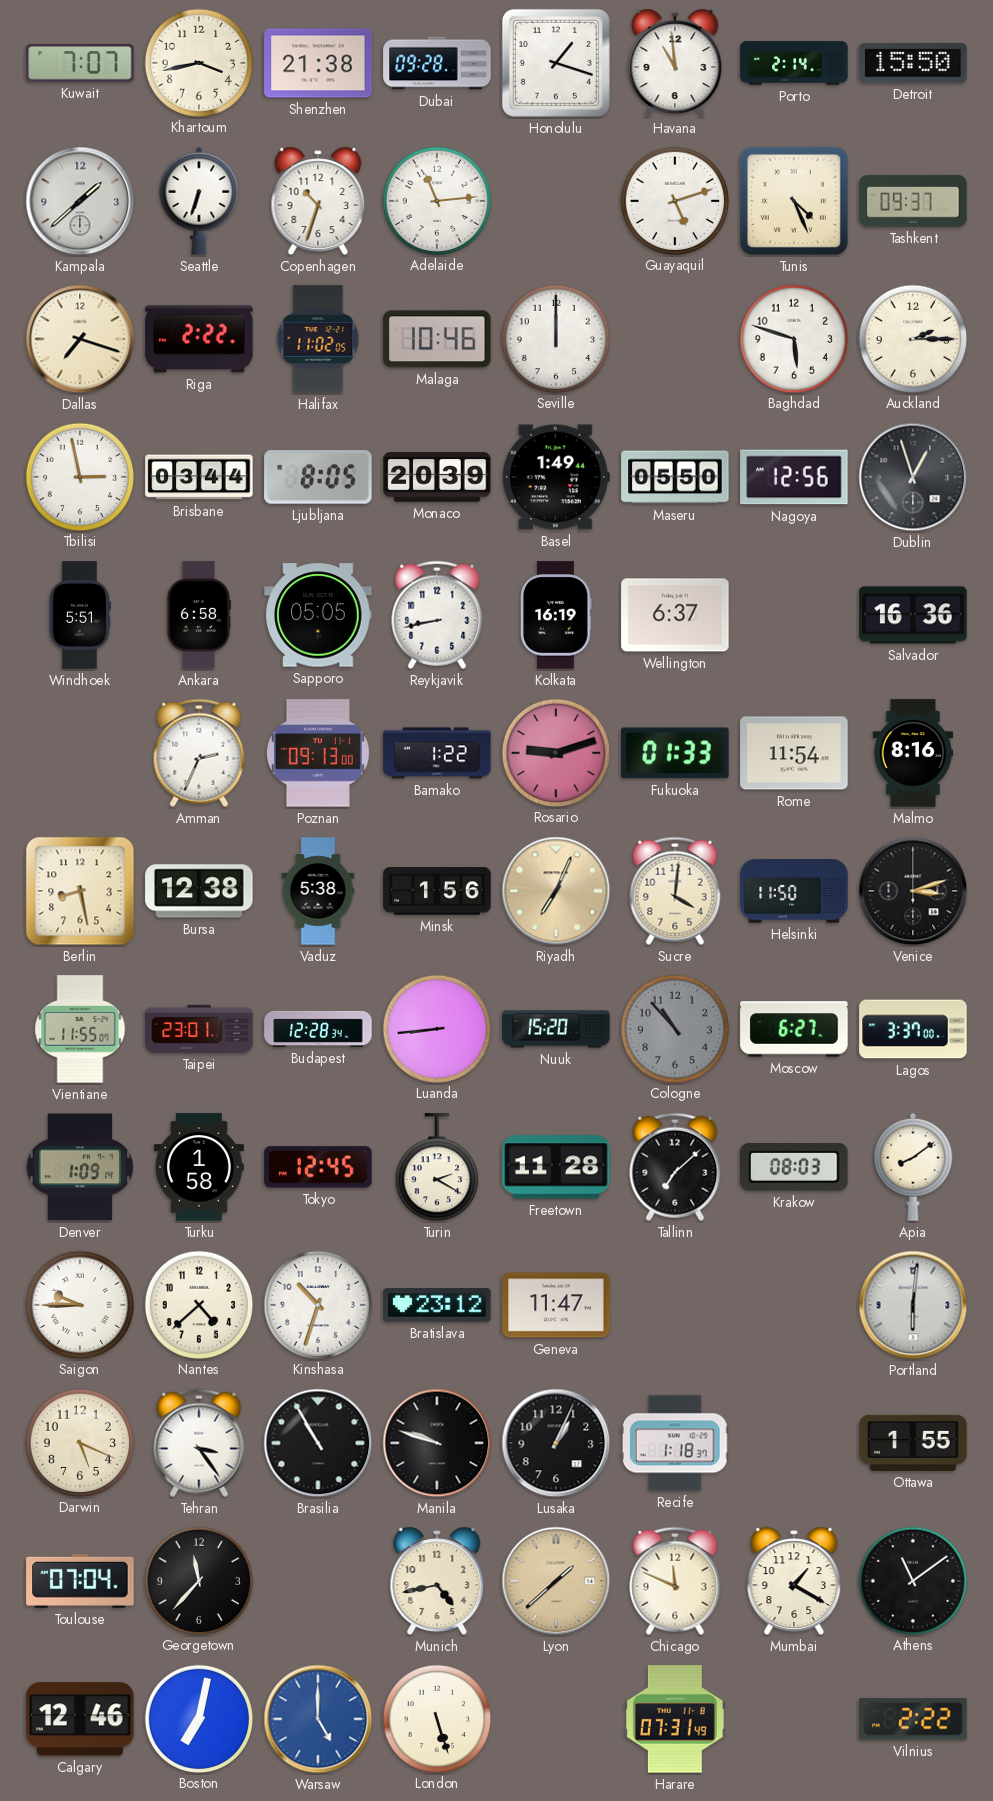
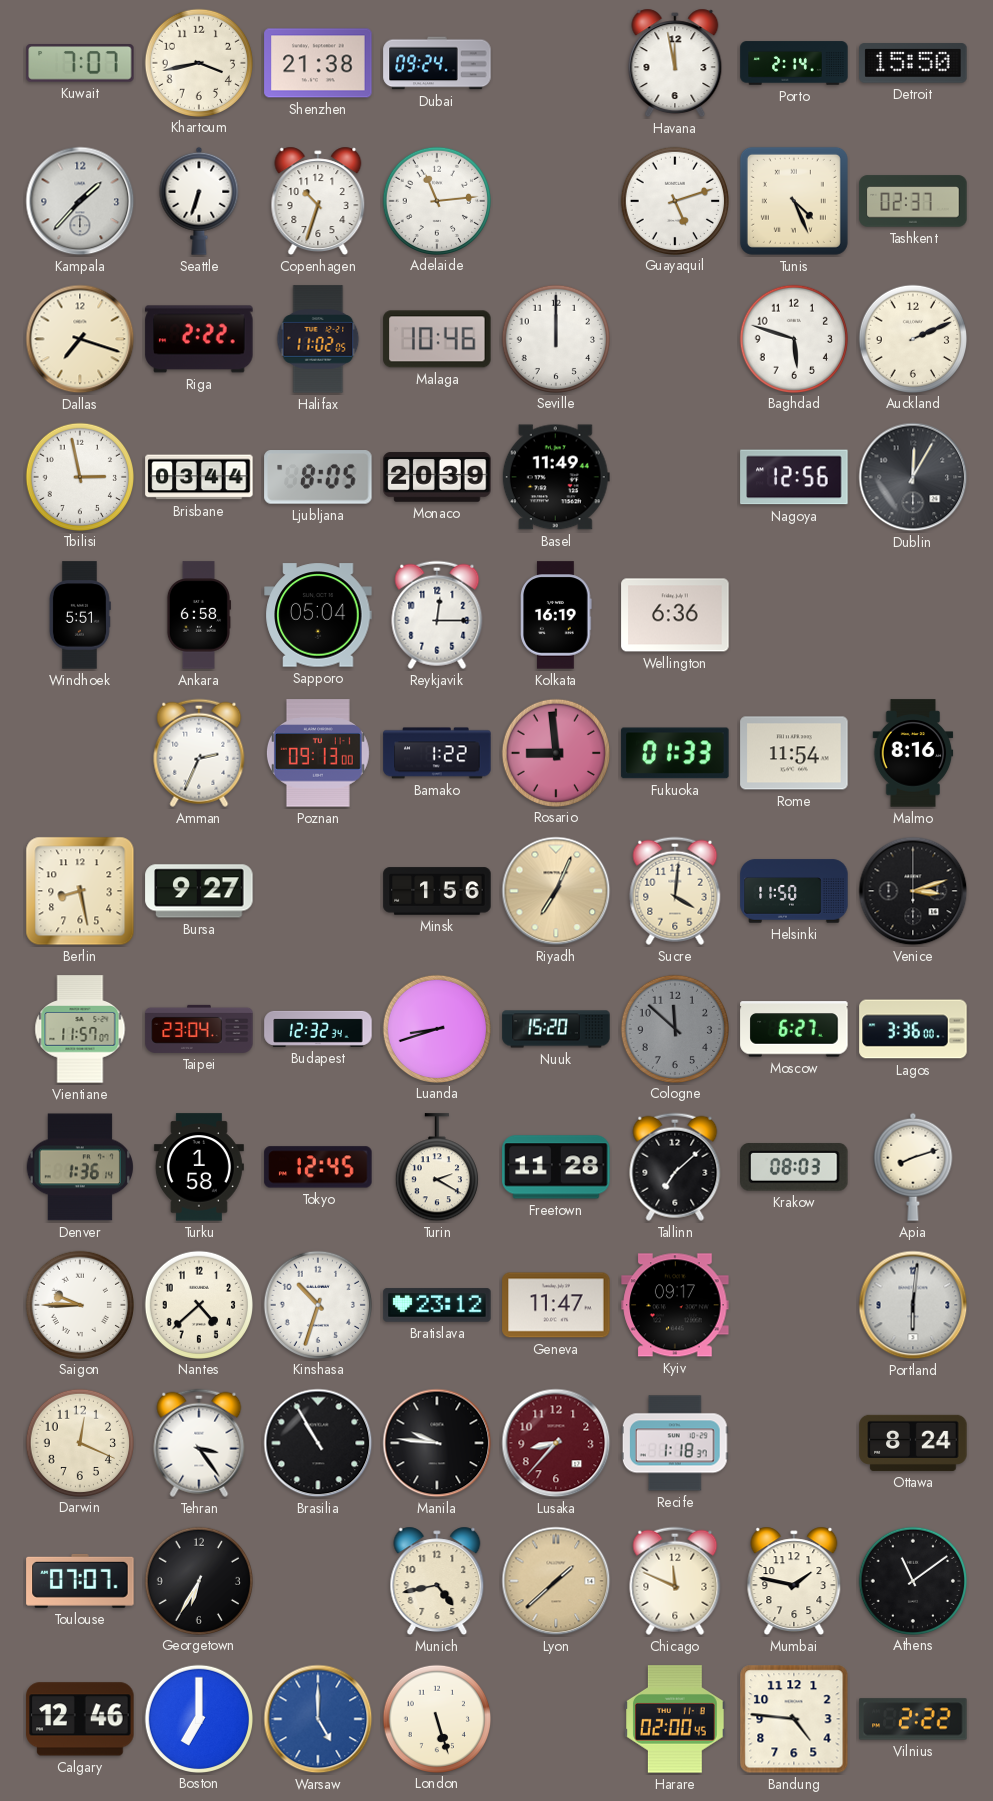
Dubai: 09:28 -> 09:24
Honolulu: 1:18 -> none
Havana: 10:59 -> 11:58
Kampala: 1:38 -> 1:37
Tashkent: 09:37 -> 02:37
Auckland: 2:15 -> 2:11
Basel: 1:49 -> 11:49
Maseru: 05:50 -> none
Dublin: 12:57 -> 12:05
Sapporo: 05:05 -> 05:04
Reykjavik: 8:43 -> 12:15
Wellington: 6:37 -> 6:36
Salvador: 16:36 -> none
Rosario: 9:12 -> 8:59
Bursa: 12:38 -> 9:27
Vaduz: 5:38 -> none
Vientiane: 11:55 -> 11:57
Taipei: 23:01 -> 23:04
Budapest: 12:28 -> 12:32
Luanda: 8:44 -> 8:42
Cologne: 10:53 -> 11:52
Lagos: 3:37 -> 3:36
Denver: 1:09 -> 1:36
Apia: 8:09 -> 8:12
Kyiv: none -> 09:17
Darwin: 5:19 -> 12:19
Manila: 9:48 -> 9:46
Lusaka: 1:04 -> 8:37
Lusaka dial: black -> burgundy
Ottawa: 1:55 -> 8:24
Toulouse: 07:04 -> 07:07
Georgetown: 11:37 -> 6:35
Mumbai: 1:20 -> 1:47
Boston: 7:02 -> 7:00
Harare: 07:31 -> 02:00
Bandung: none -> 4:46
